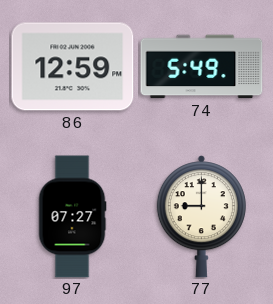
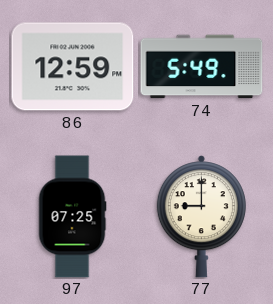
97: 07:27 -> 07:25
